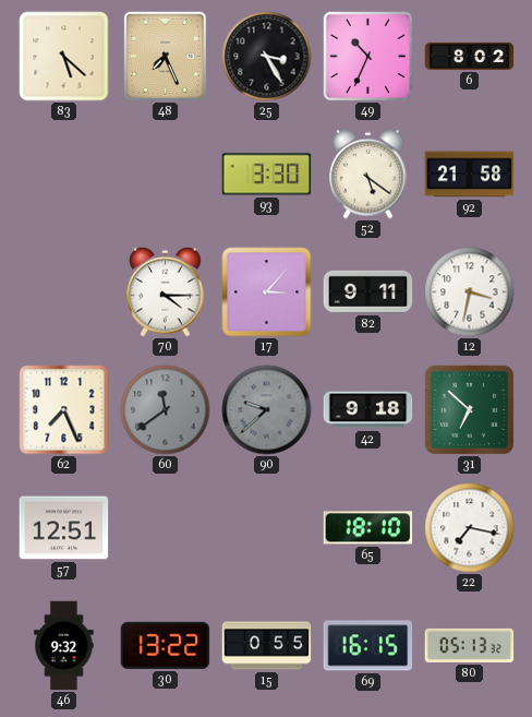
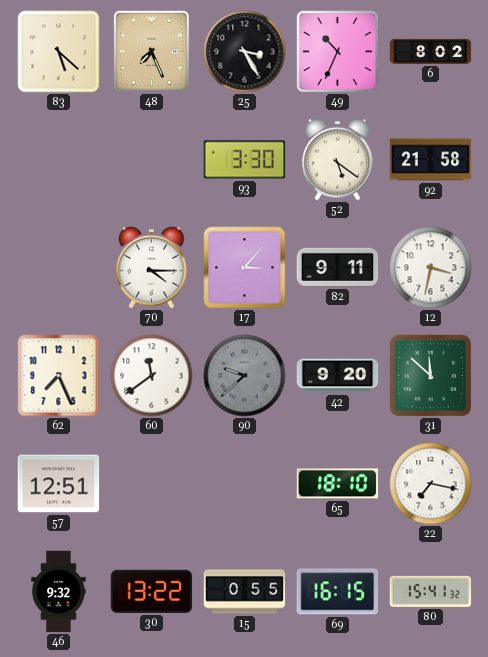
60 dial: grey -> white
42: 9:18 -> 9:20
31: 6:52 -> 11:52
80: 05:13 -> 15:41
